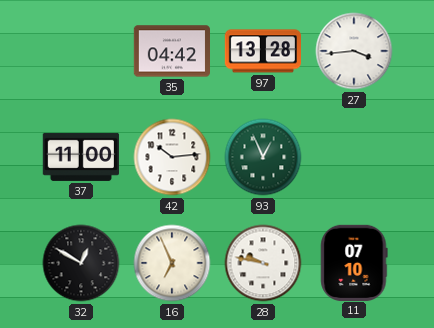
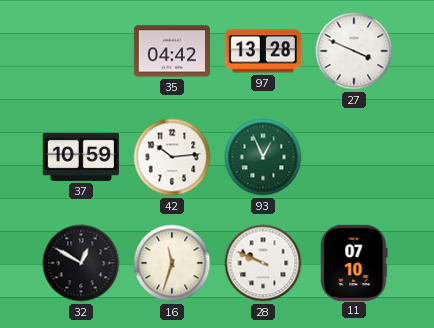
27: 3:44 -> 3:49
37: 11:00 -> 10:59
16: 6:56 -> 11:33
28: 9:47 -> 9:49
